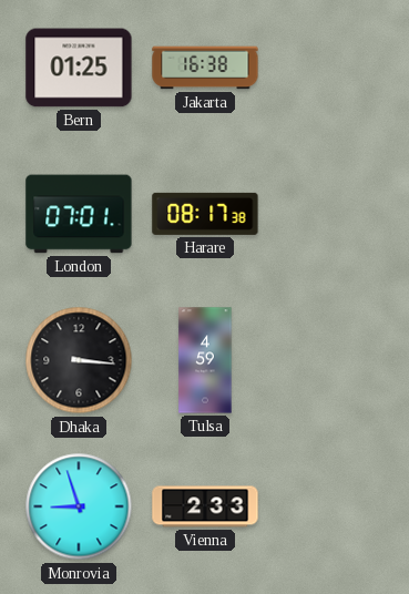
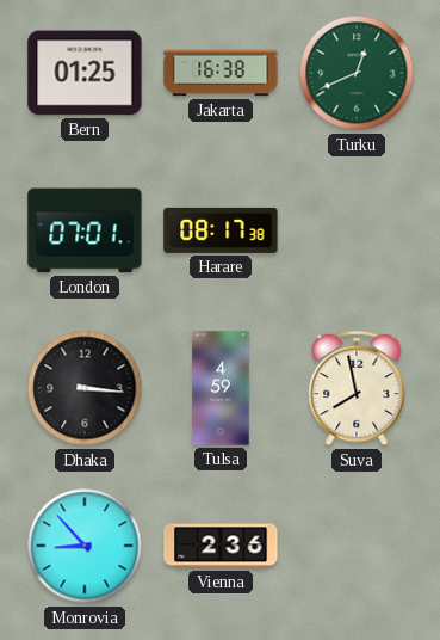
Turku: none -> 12:41
Suva: none -> 7:58
Monrovia: 8:57 -> 8:53
Vienna: 2:33 -> 2:36
